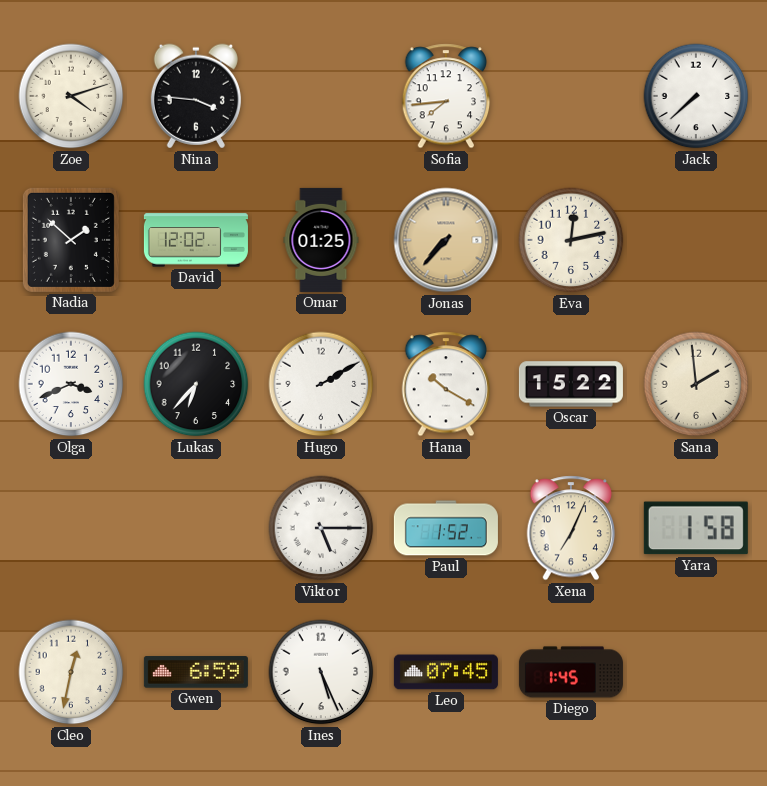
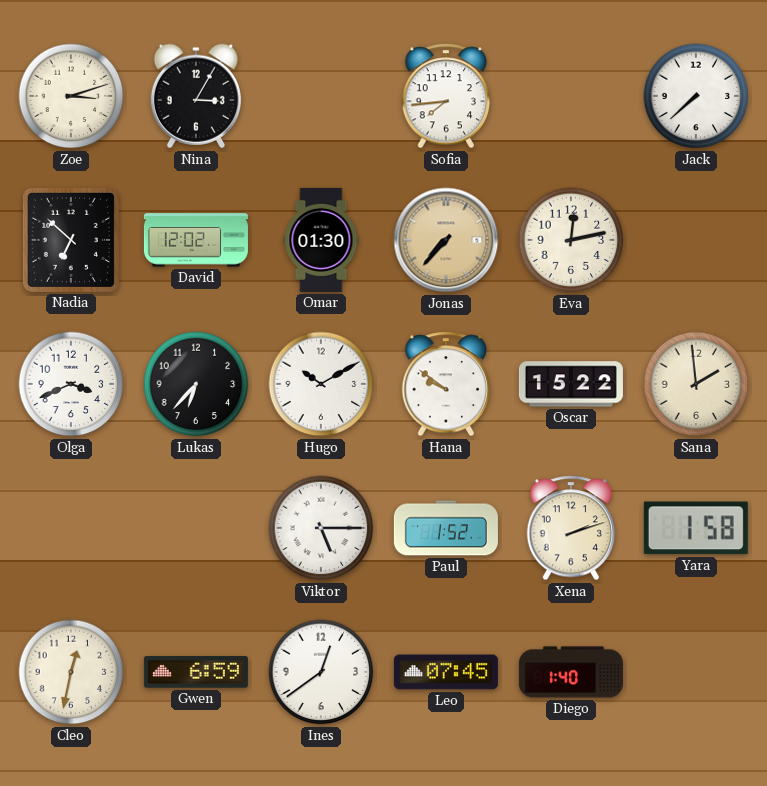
Zoe: 4:12 -> 3:12
Nina: 3:46 -> 3:05
Nadia: 1:52 -> 6:52
Omar: 01:25 -> 01:30
Hugo: 2:10 -> 10:10
Hana: 10:20 -> 9:51
Xena: 7:04 -> 2:12
Ines: 5:26 -> 12:39
Diego: 1:45 -> 1:40
